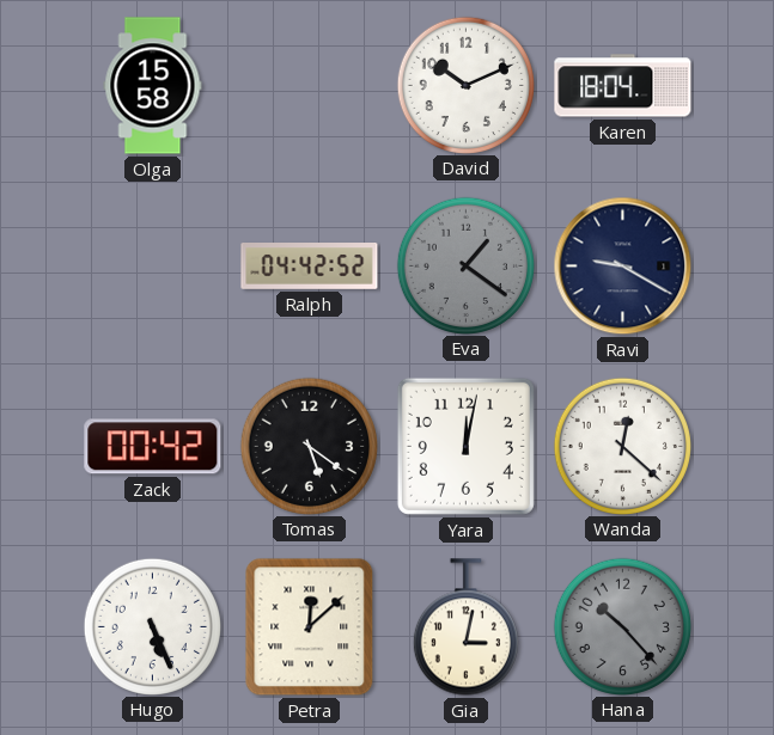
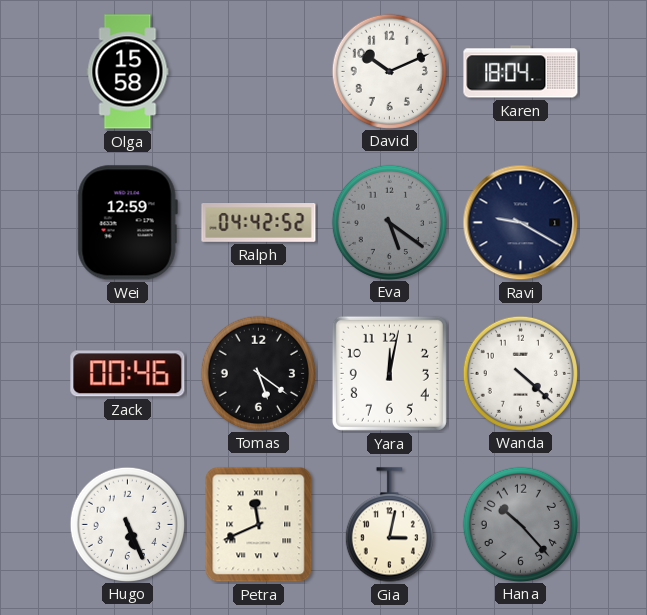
Wei: none -> 12:59
Eva: 1:21 -> 5:21
Zack: 00:42 -> 00:46
Wanda: 12:22 -> 4:22
Petra: 12:08 -> 11:41
